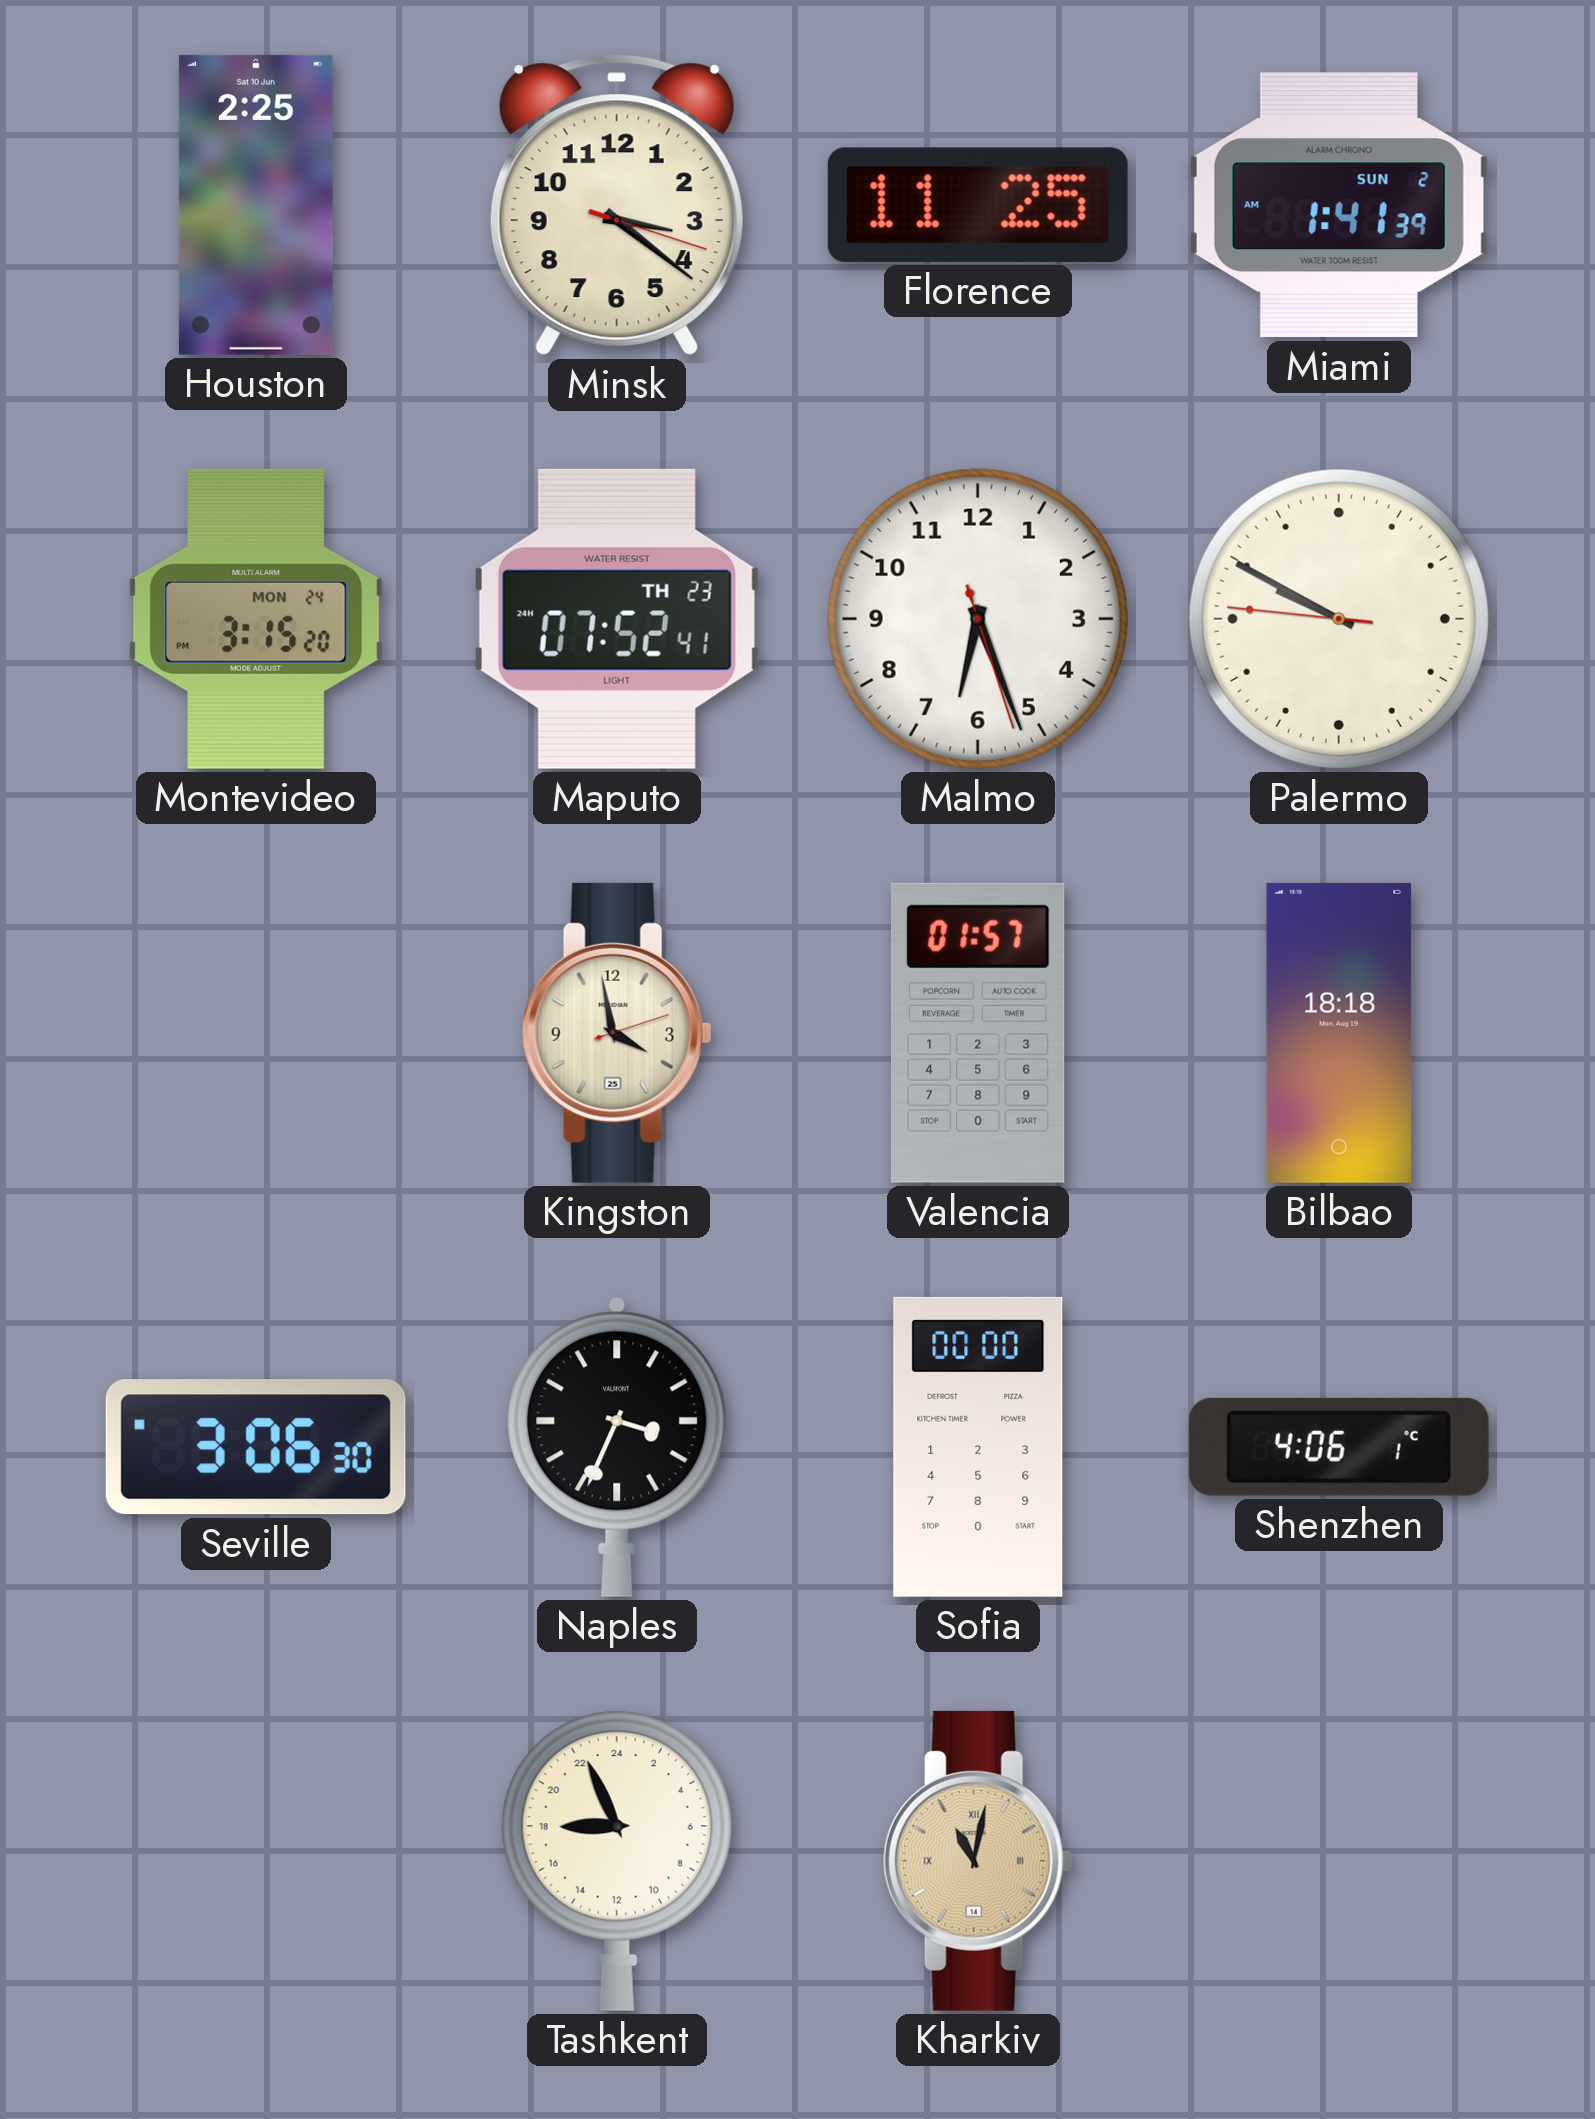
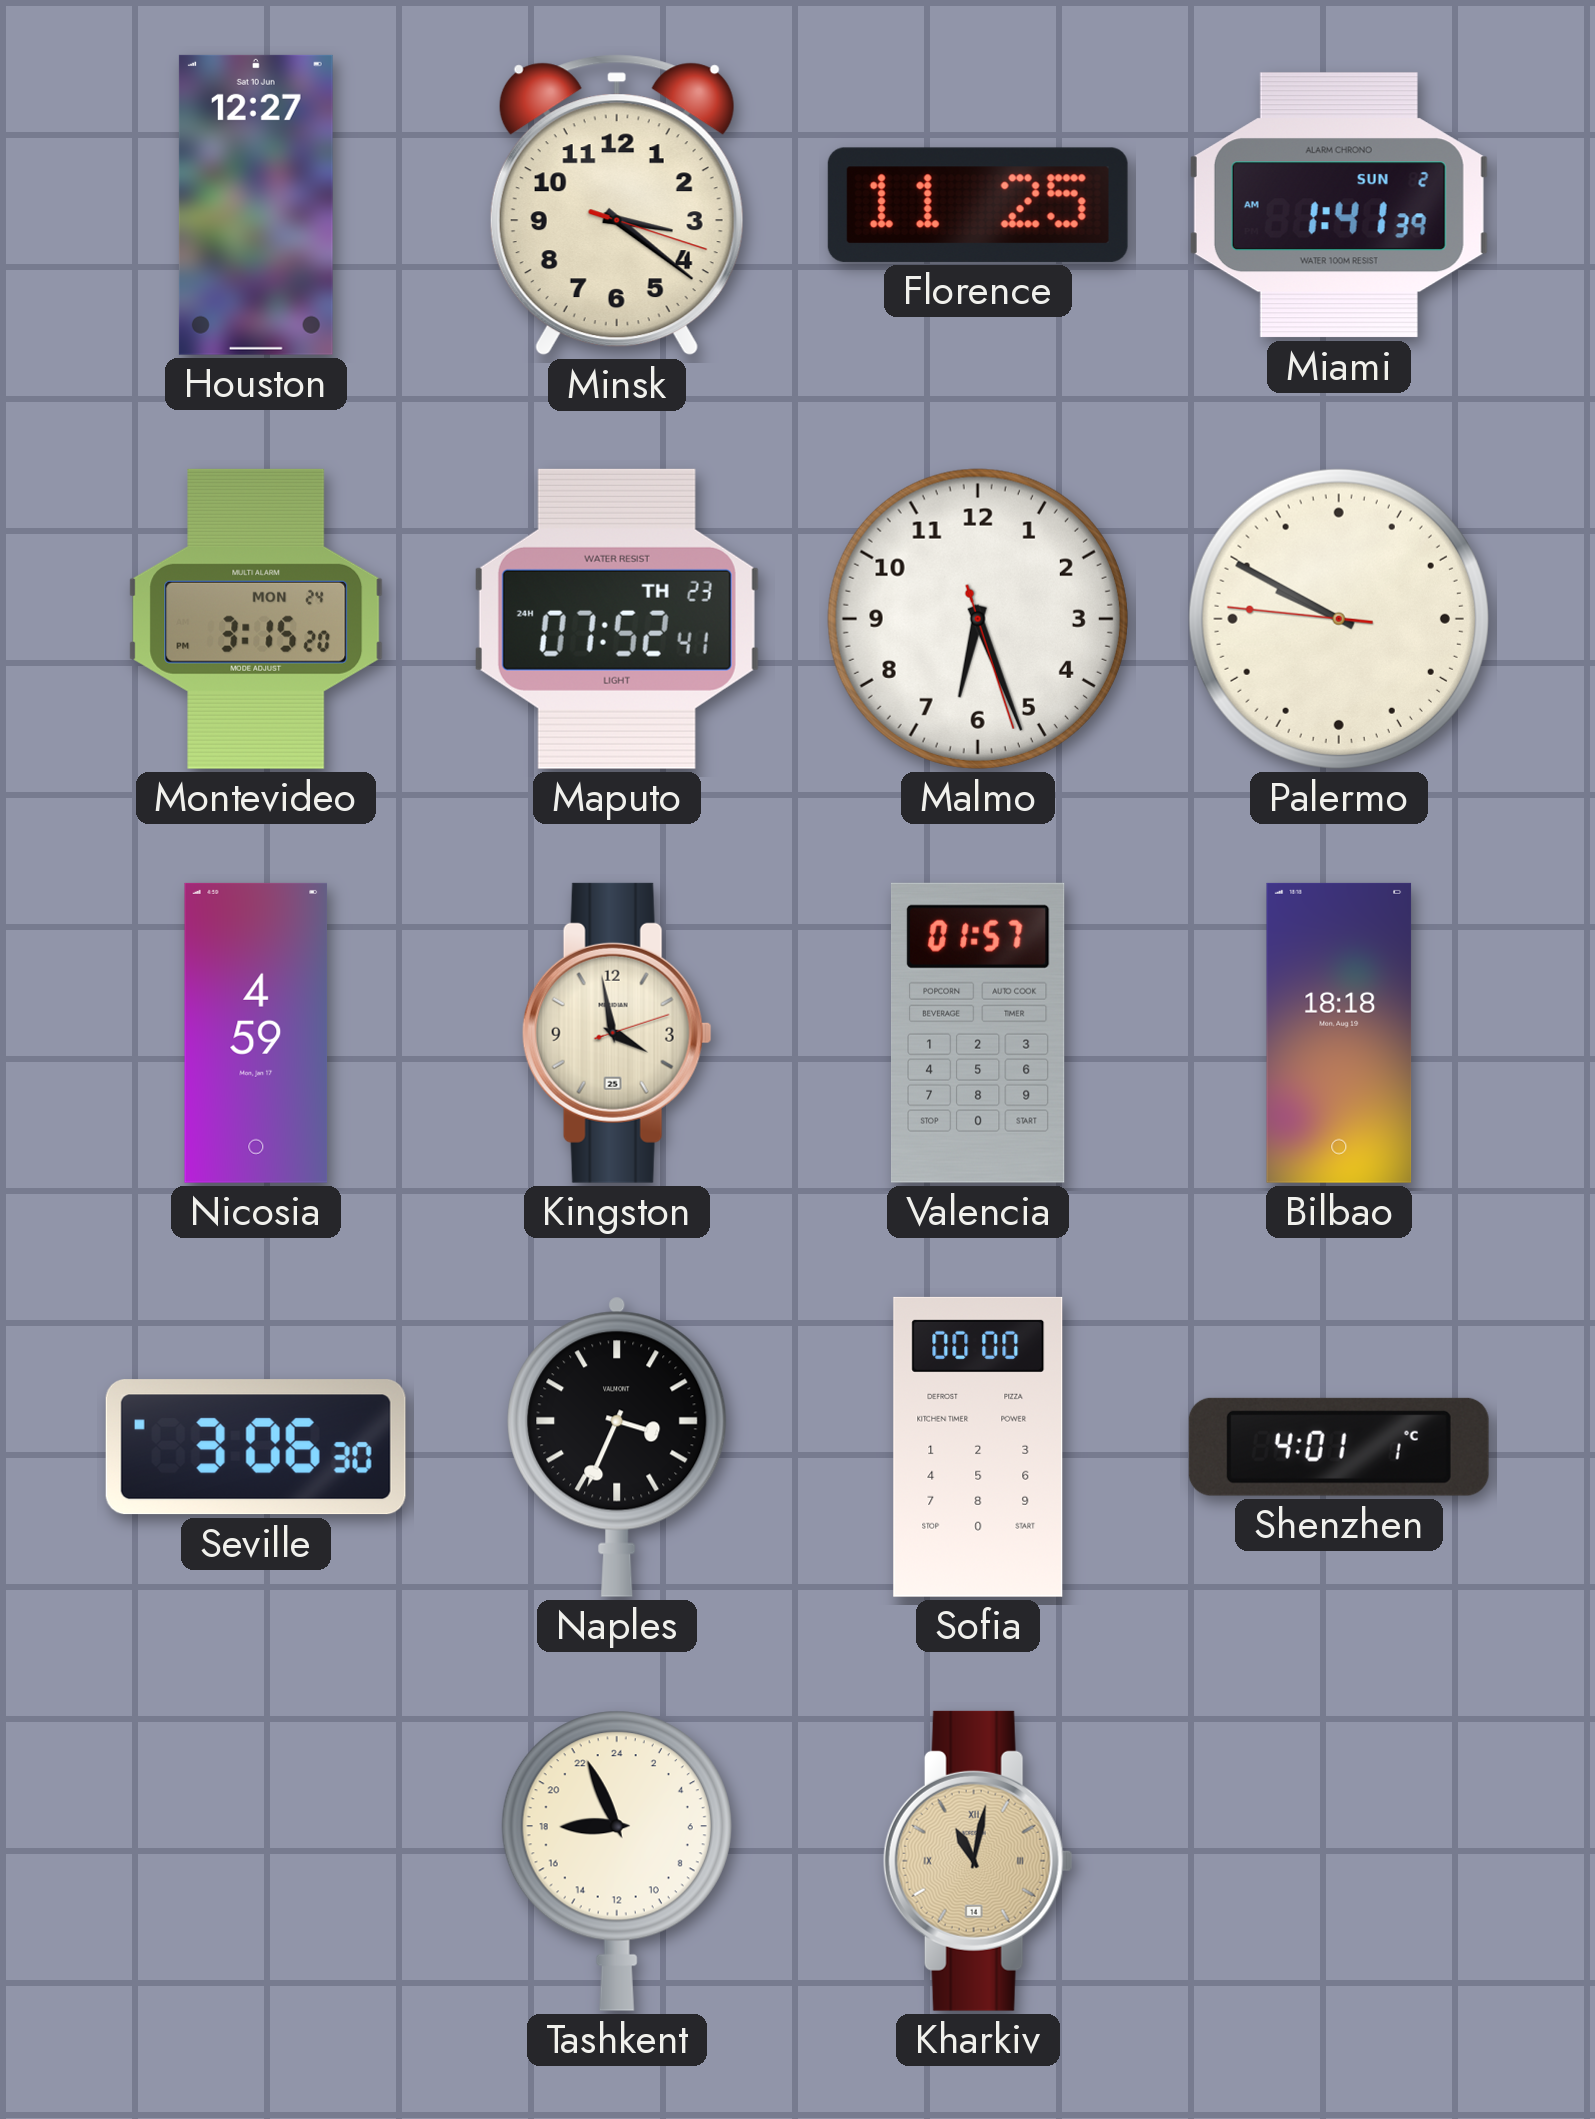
Houston: 2:25 -> 12:27
Nicosia: none -> 4:59
Shenzhen: 4:06 -> 4:01
